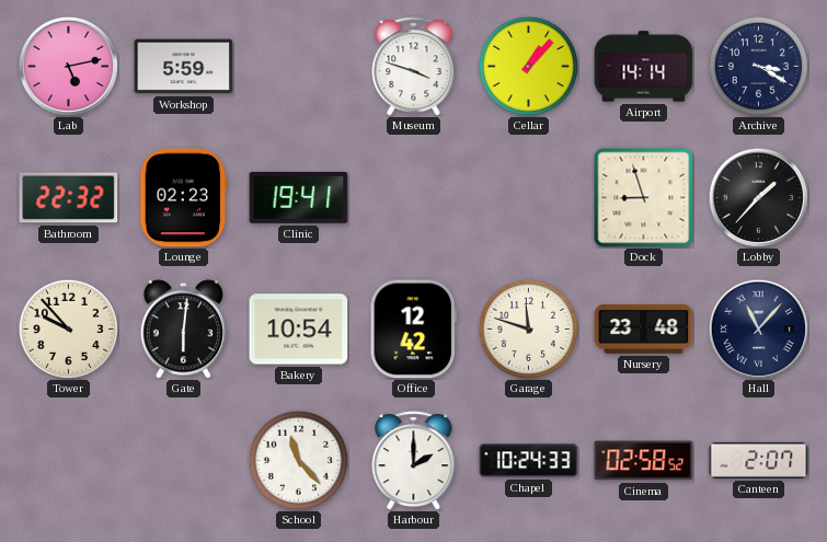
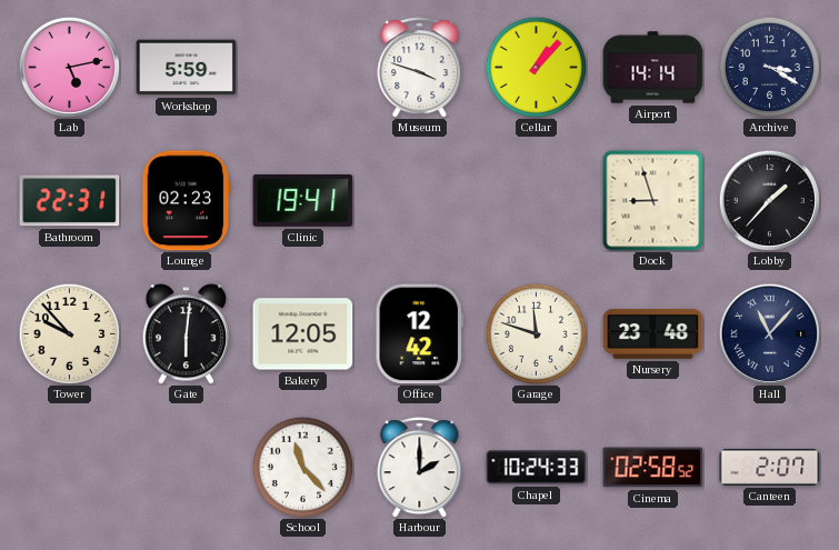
Bathroom: 22:32 -> 22:31
Bakery: 10:54 -> 12:05
